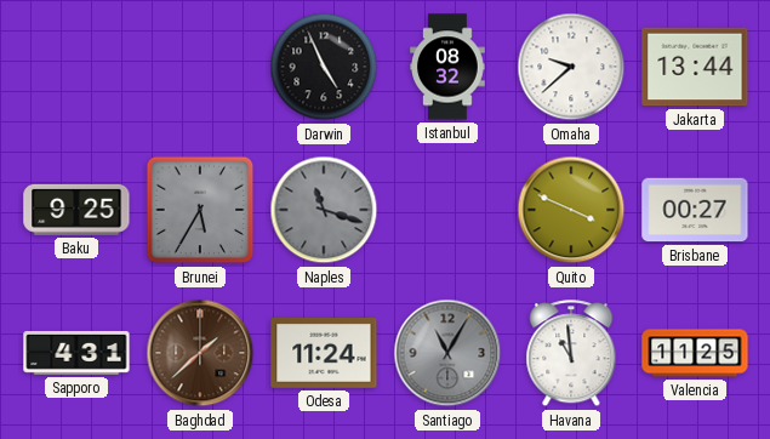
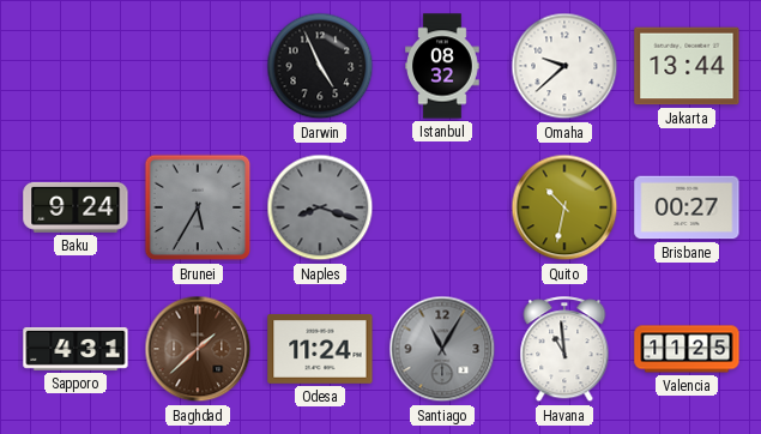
Baku: 9:25 -> 9:24
Naples: 11:18 -> 8:18
Quito: 3:49 -> 10:32
